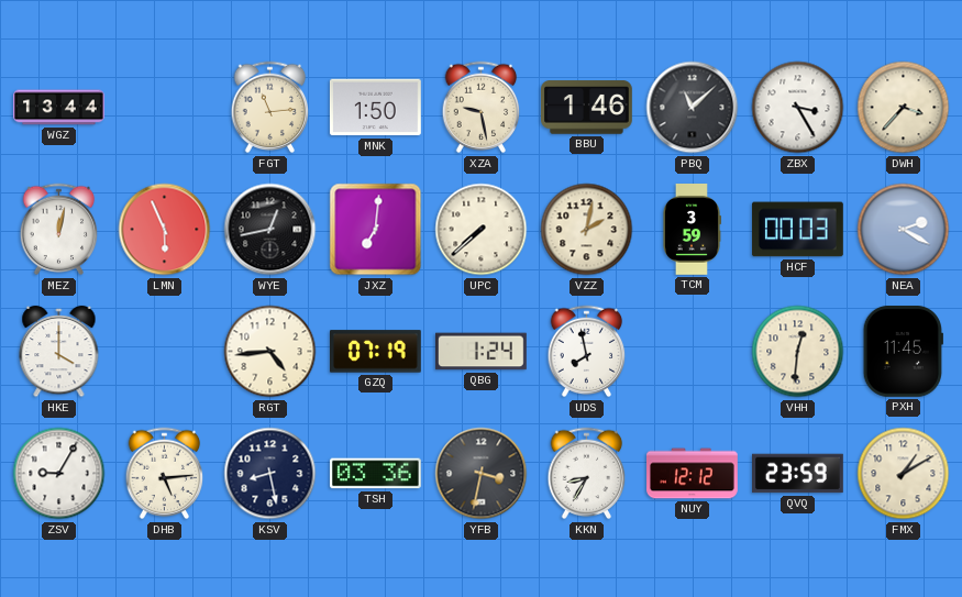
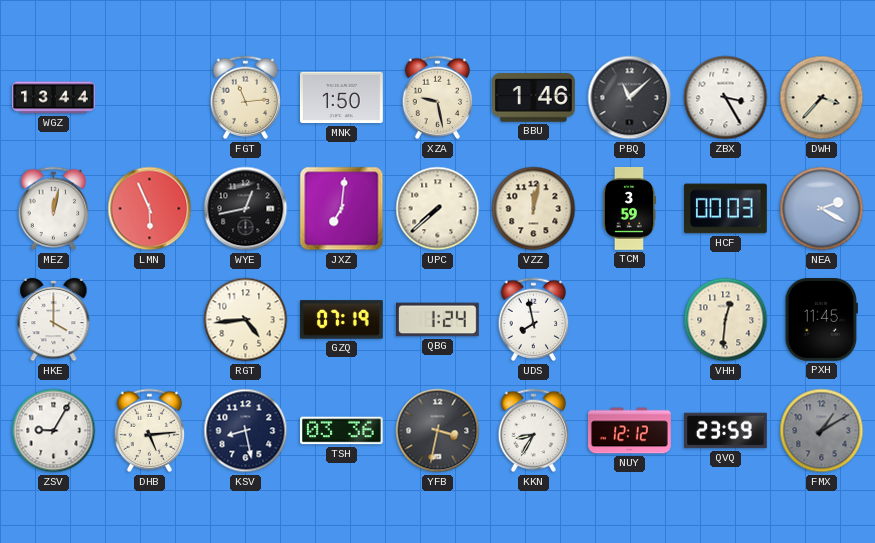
VZZ: 2:02 -> 12:02
FMX dial: cream -> grey
